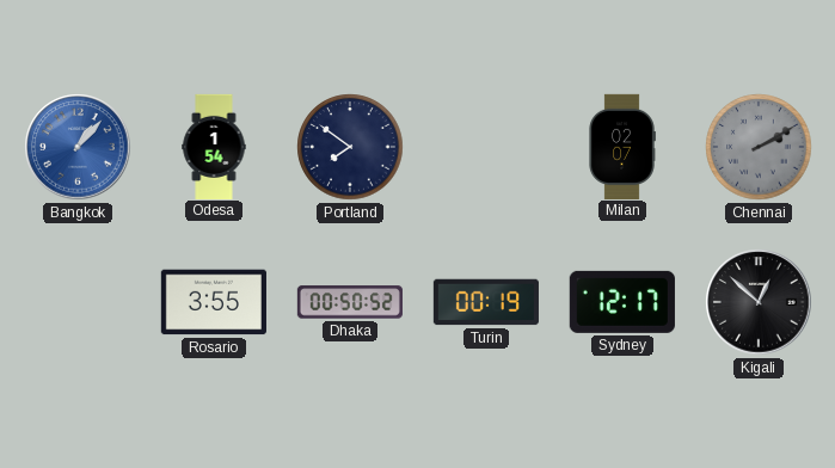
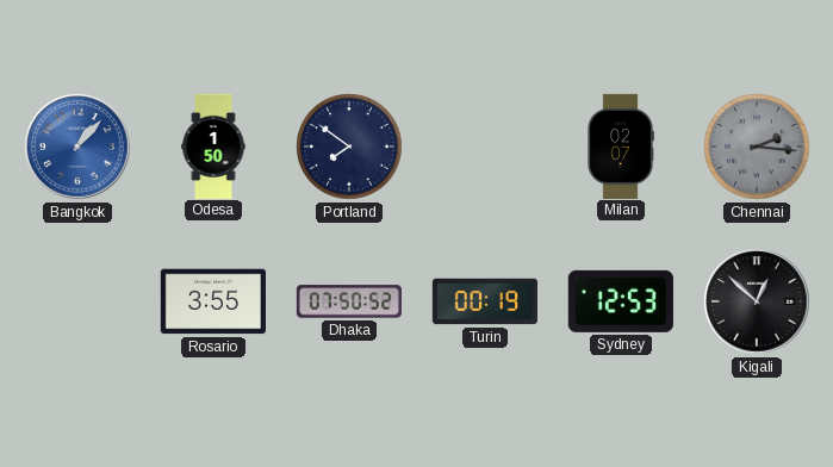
Odesa: 1:54 -> 1:50
Chennai: 2:10 -> 2:16
Dhaka: 00:50 -> 07:50
Sydney: 12:17 -> 12:53
